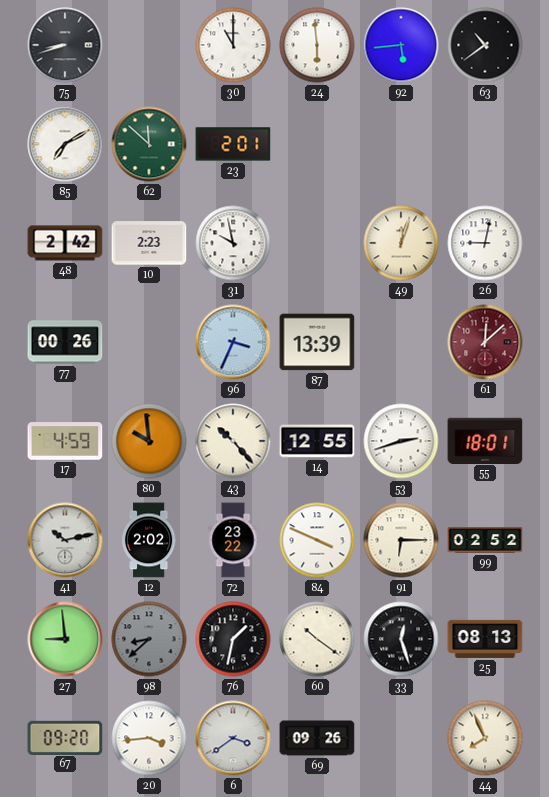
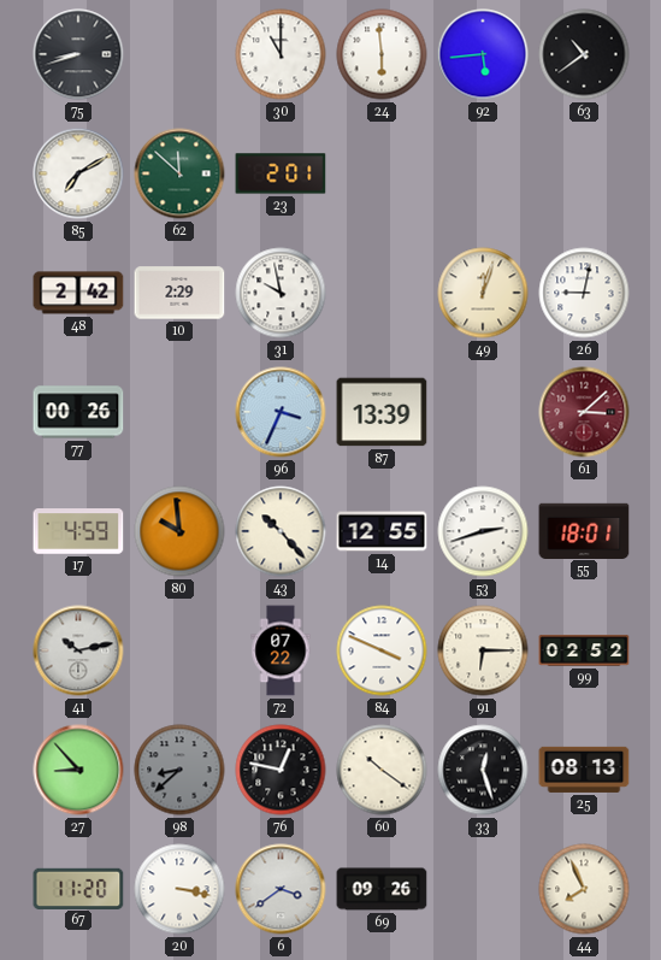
10: 2:23 -> 2:29
61: 12:08 -> 3:08
12: 2:02 -> none
72: 23:22 -> 07:22
27: 8:59 -> 8:53
76: 1:32 -> 12:47
67: 09:20 -> 11:20
20: 3:44 -> 3:17
